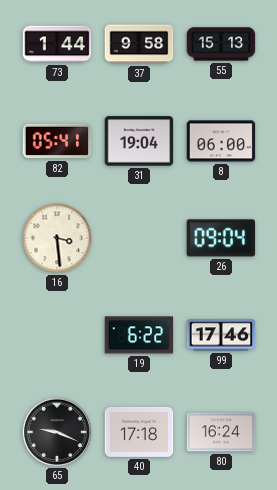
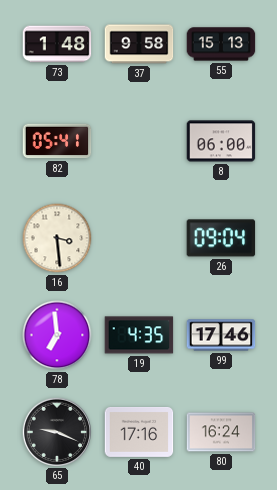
73: 1:44 -> 1:48
31: 19:04 -> none
78: none -> 6:59
19: 6:22 -> 4:35
40: 17:18 -> 17:16
